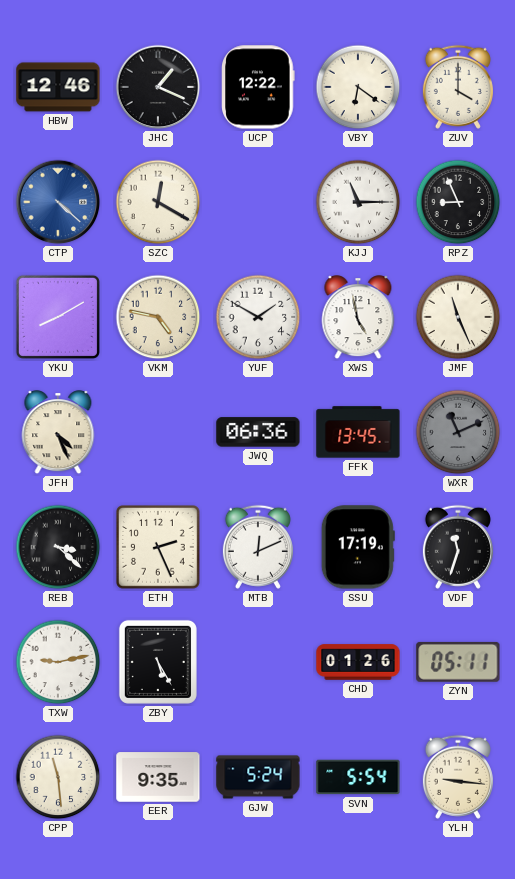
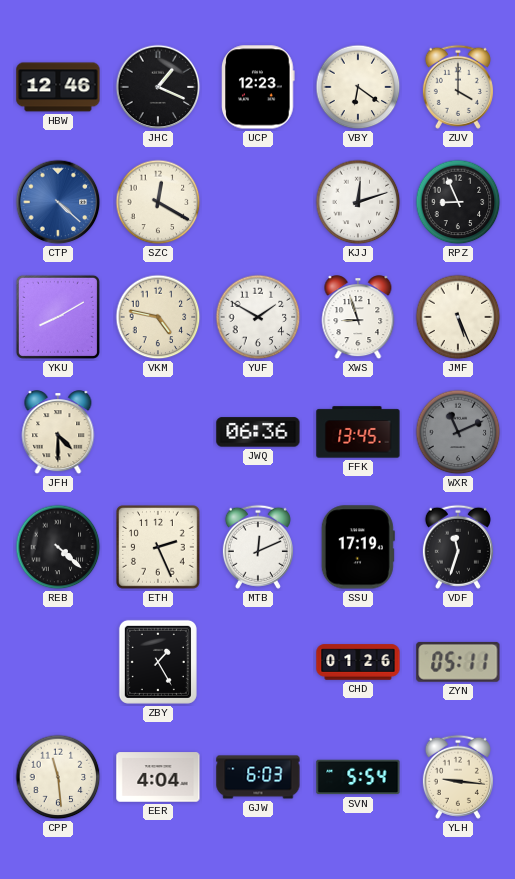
UCP: 12:22 -> 12:23
KJJ: 11:15 -> 12:12
XWS: 4:58 -> 8:57
JMF: 11:26 -> 5:26
JFH: 4:26 -> 4:30
REB: 3:22 -> 4:22
TXW: 9:13 -> none
ZBY: 5:25 -> 1:25
EER: 9:35 -> 4:04
GJW: 5:24 -> 6:03
